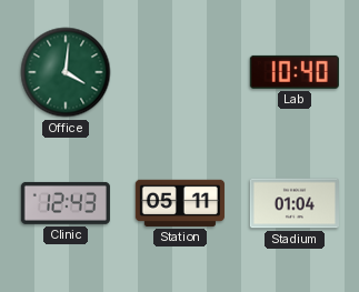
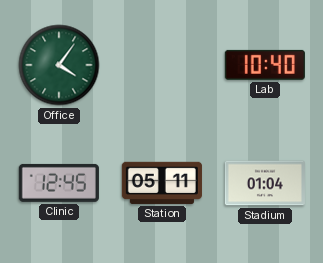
Office: 4:01 -> 4:06
Clinic: 12:43 -> 12:45
